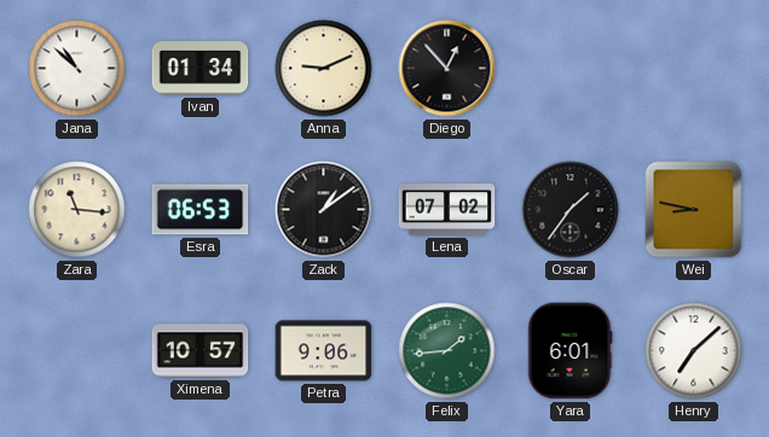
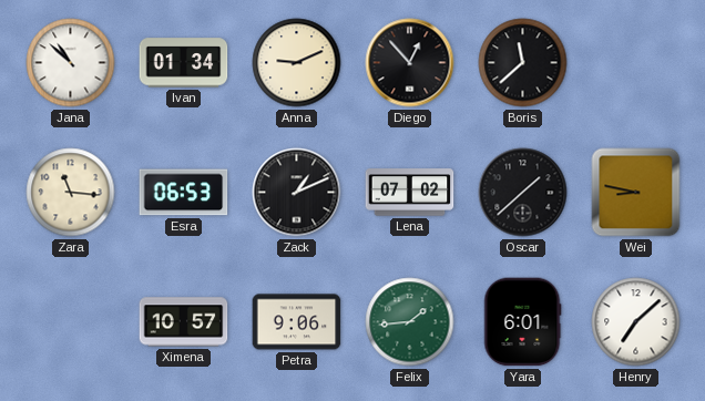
Boris: none -> 11:38
Zack: 1:09 -> 1:11
Oscar: 1:36 -> 1:38
